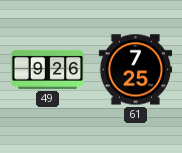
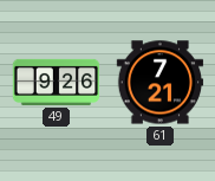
61: 7:25 -> 7:21
